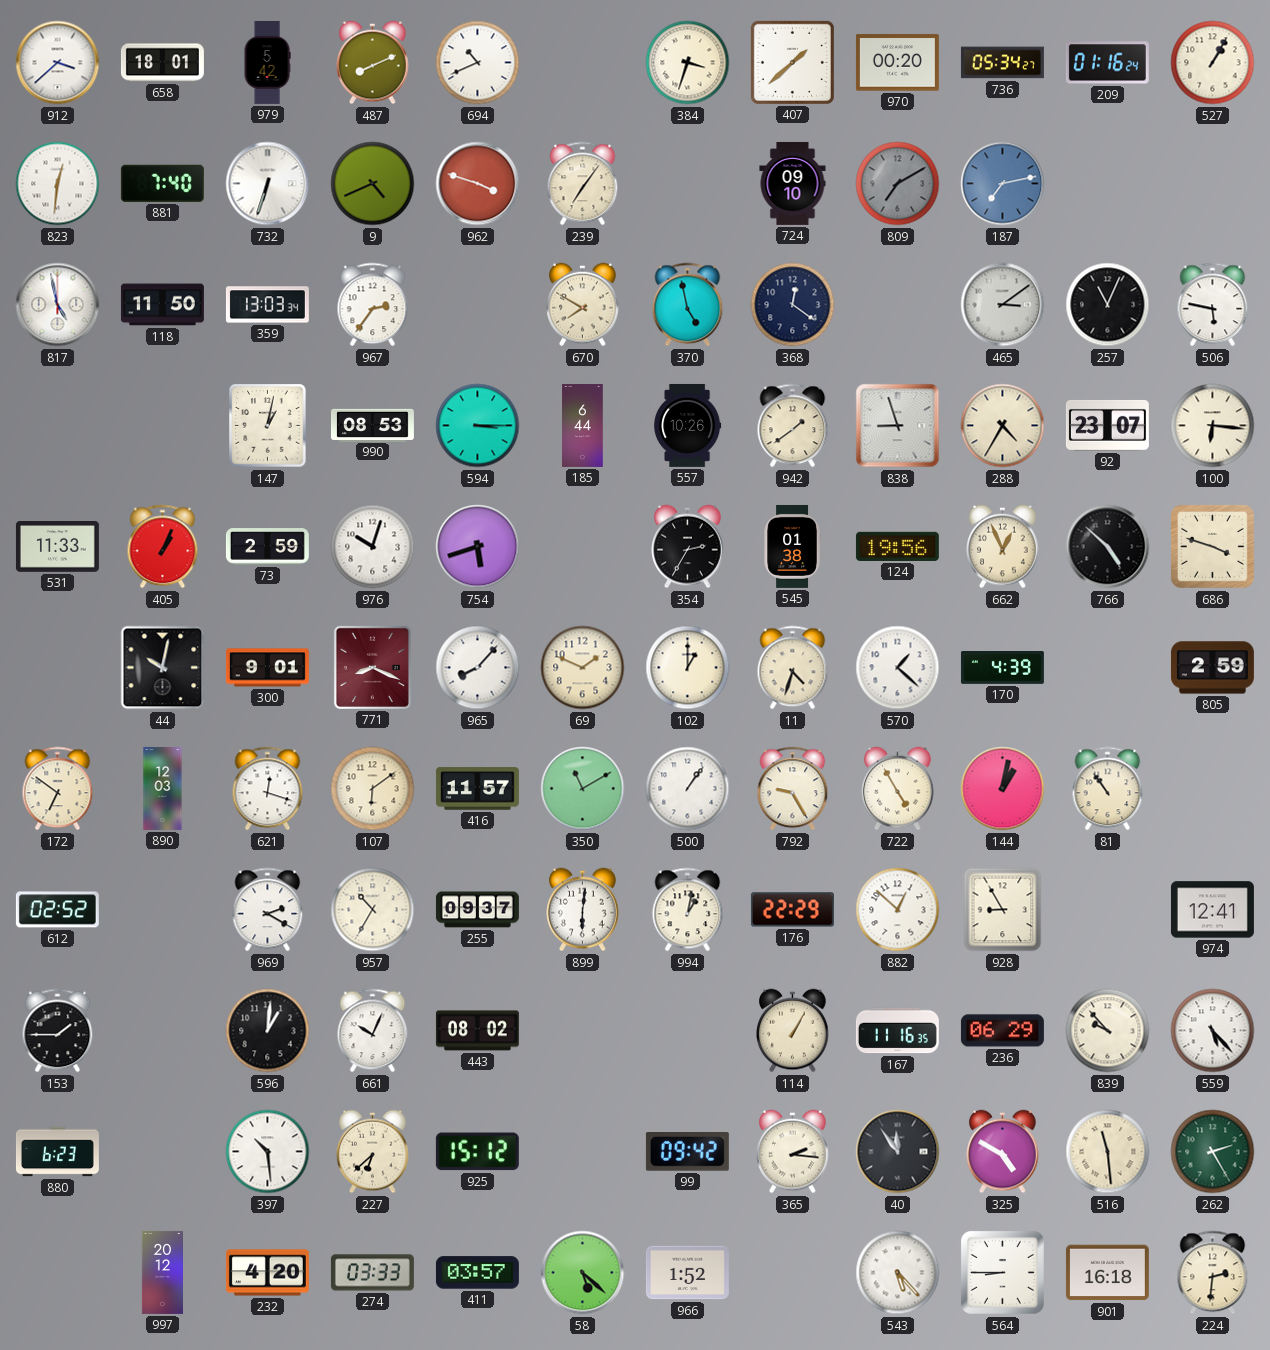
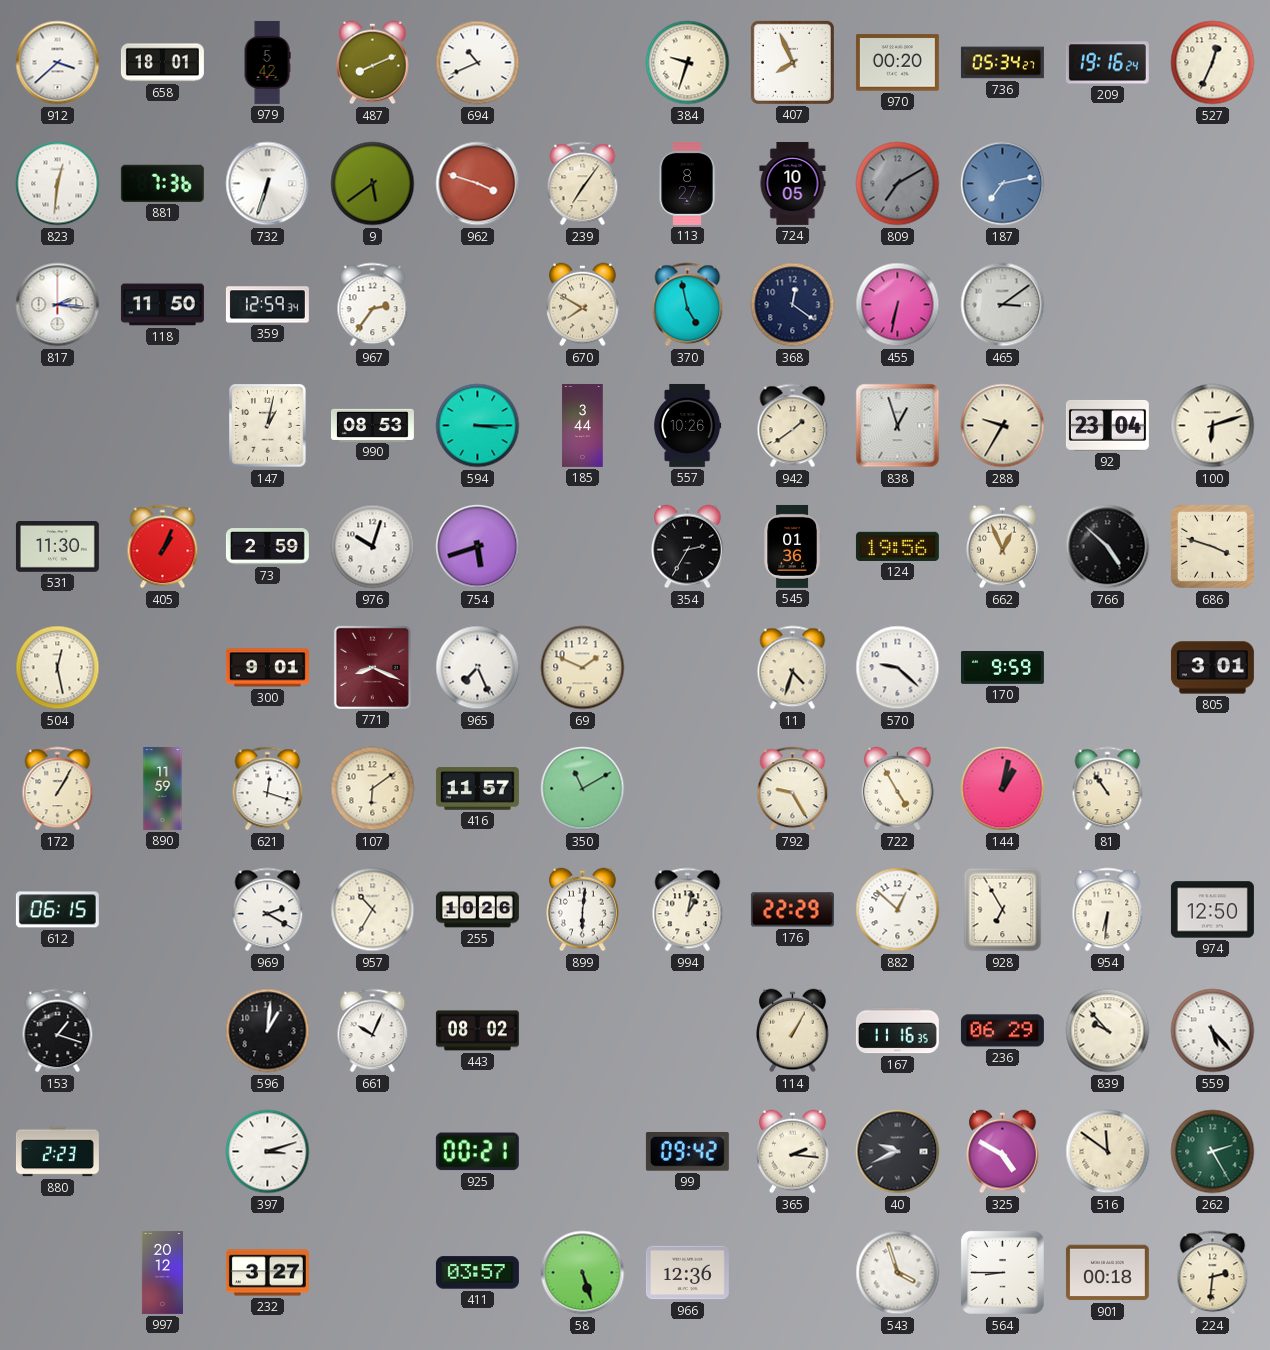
384: 3:33 -> 9:33
407: 1:38 -> 7:56
209: 01:16 -> 19:16
527: 1:05 -> 12:34
881: 7:40 -> 7:36
9: 4:41 -> 5:39
113: none -> 8:27
724: 09:10 -> 10:05
817: 4:58 -> 2:16
359: 13:03 -> 12:59
455: none -> 6:32
257: 11:04 -> none
506: 5:47 -> none
185: 6:44 -> 3:44
838: 8:57 -> 12:57
288: 4:35 -> 9:35
92: 23:07 -> 23:04
100: 6:16 -> 6:12
531: 11:33 -> 11:30
545: 01:38 -> 01:36
504: none -> 12:28
44: 10:02 -> none
965: 8:07 -> 7:26
102: 1:00 -> none
570: 1:22 -> 9:22
170: 4:39 -> 9:59
805: 2:59 -> 3:01
172: 6:51 -> 1:05
890: 12:03 -> 11:59
500: 1:06 -> none
612: 02:52 -> 06:15
255: 09:37 -> 10:26
928: 8:55 -> 6:55
954: none -> 6:31
974: 12:41 -> 12:50
153: 1:45 -> 1:18
880: 6:23 -> 2:23
397: 10:29 -> 3:12
227: 6:38 -> none
925: 15:12 -> 00:21
40: 11:54 -> 9:41
516: 11:29 -> 11:51
232: 4:20 -> 3:27
274: 03:33 -> none
58: 5:22 -> 5:27
966: 1:52 -> 12:36
543: 5:23 -> 3:57
901: 16:18 -> 00:18
